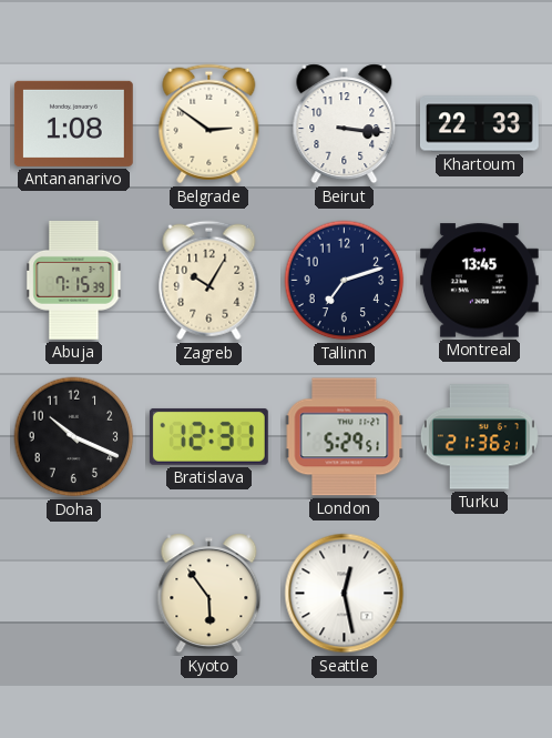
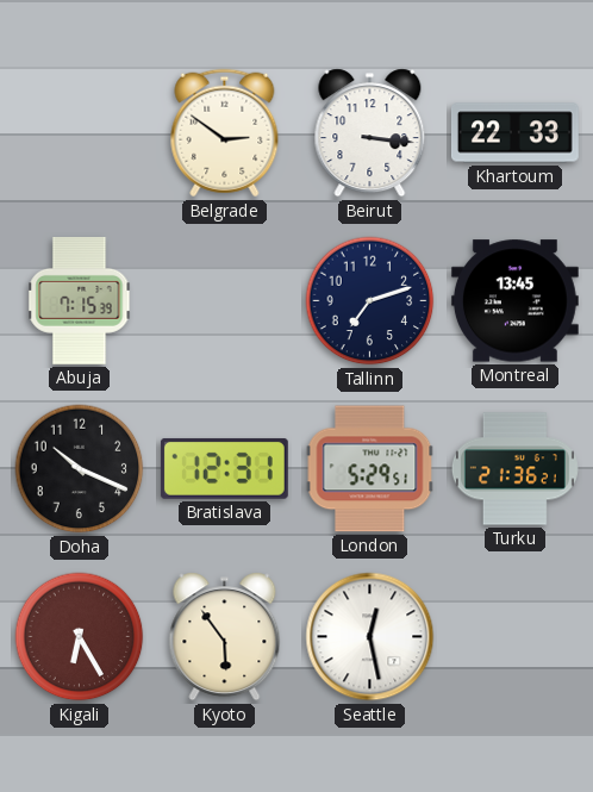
Antananarivo: 1:08 -> none
Zagreb: 10:05 -> none
Kigali: none -> 6:25
